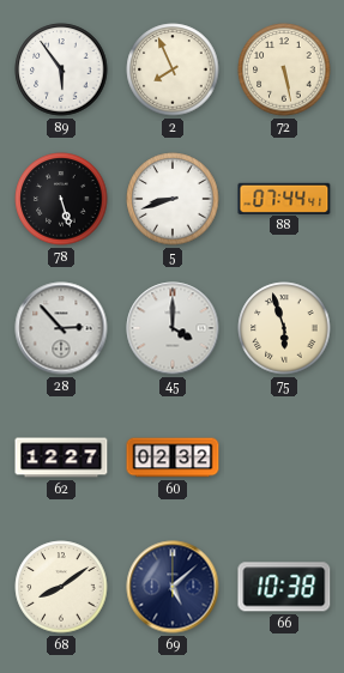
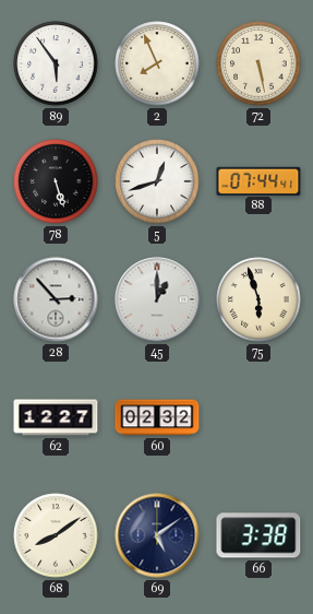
5: 8:42 -> 12:42
45: 4:00 -> 1:00
69: 5:08 -> 5:09
66: 10:38 -> 3:38
